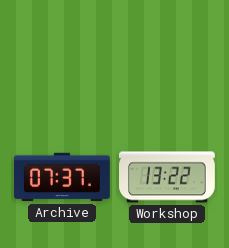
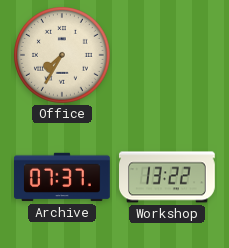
Office: none -> 7:35
